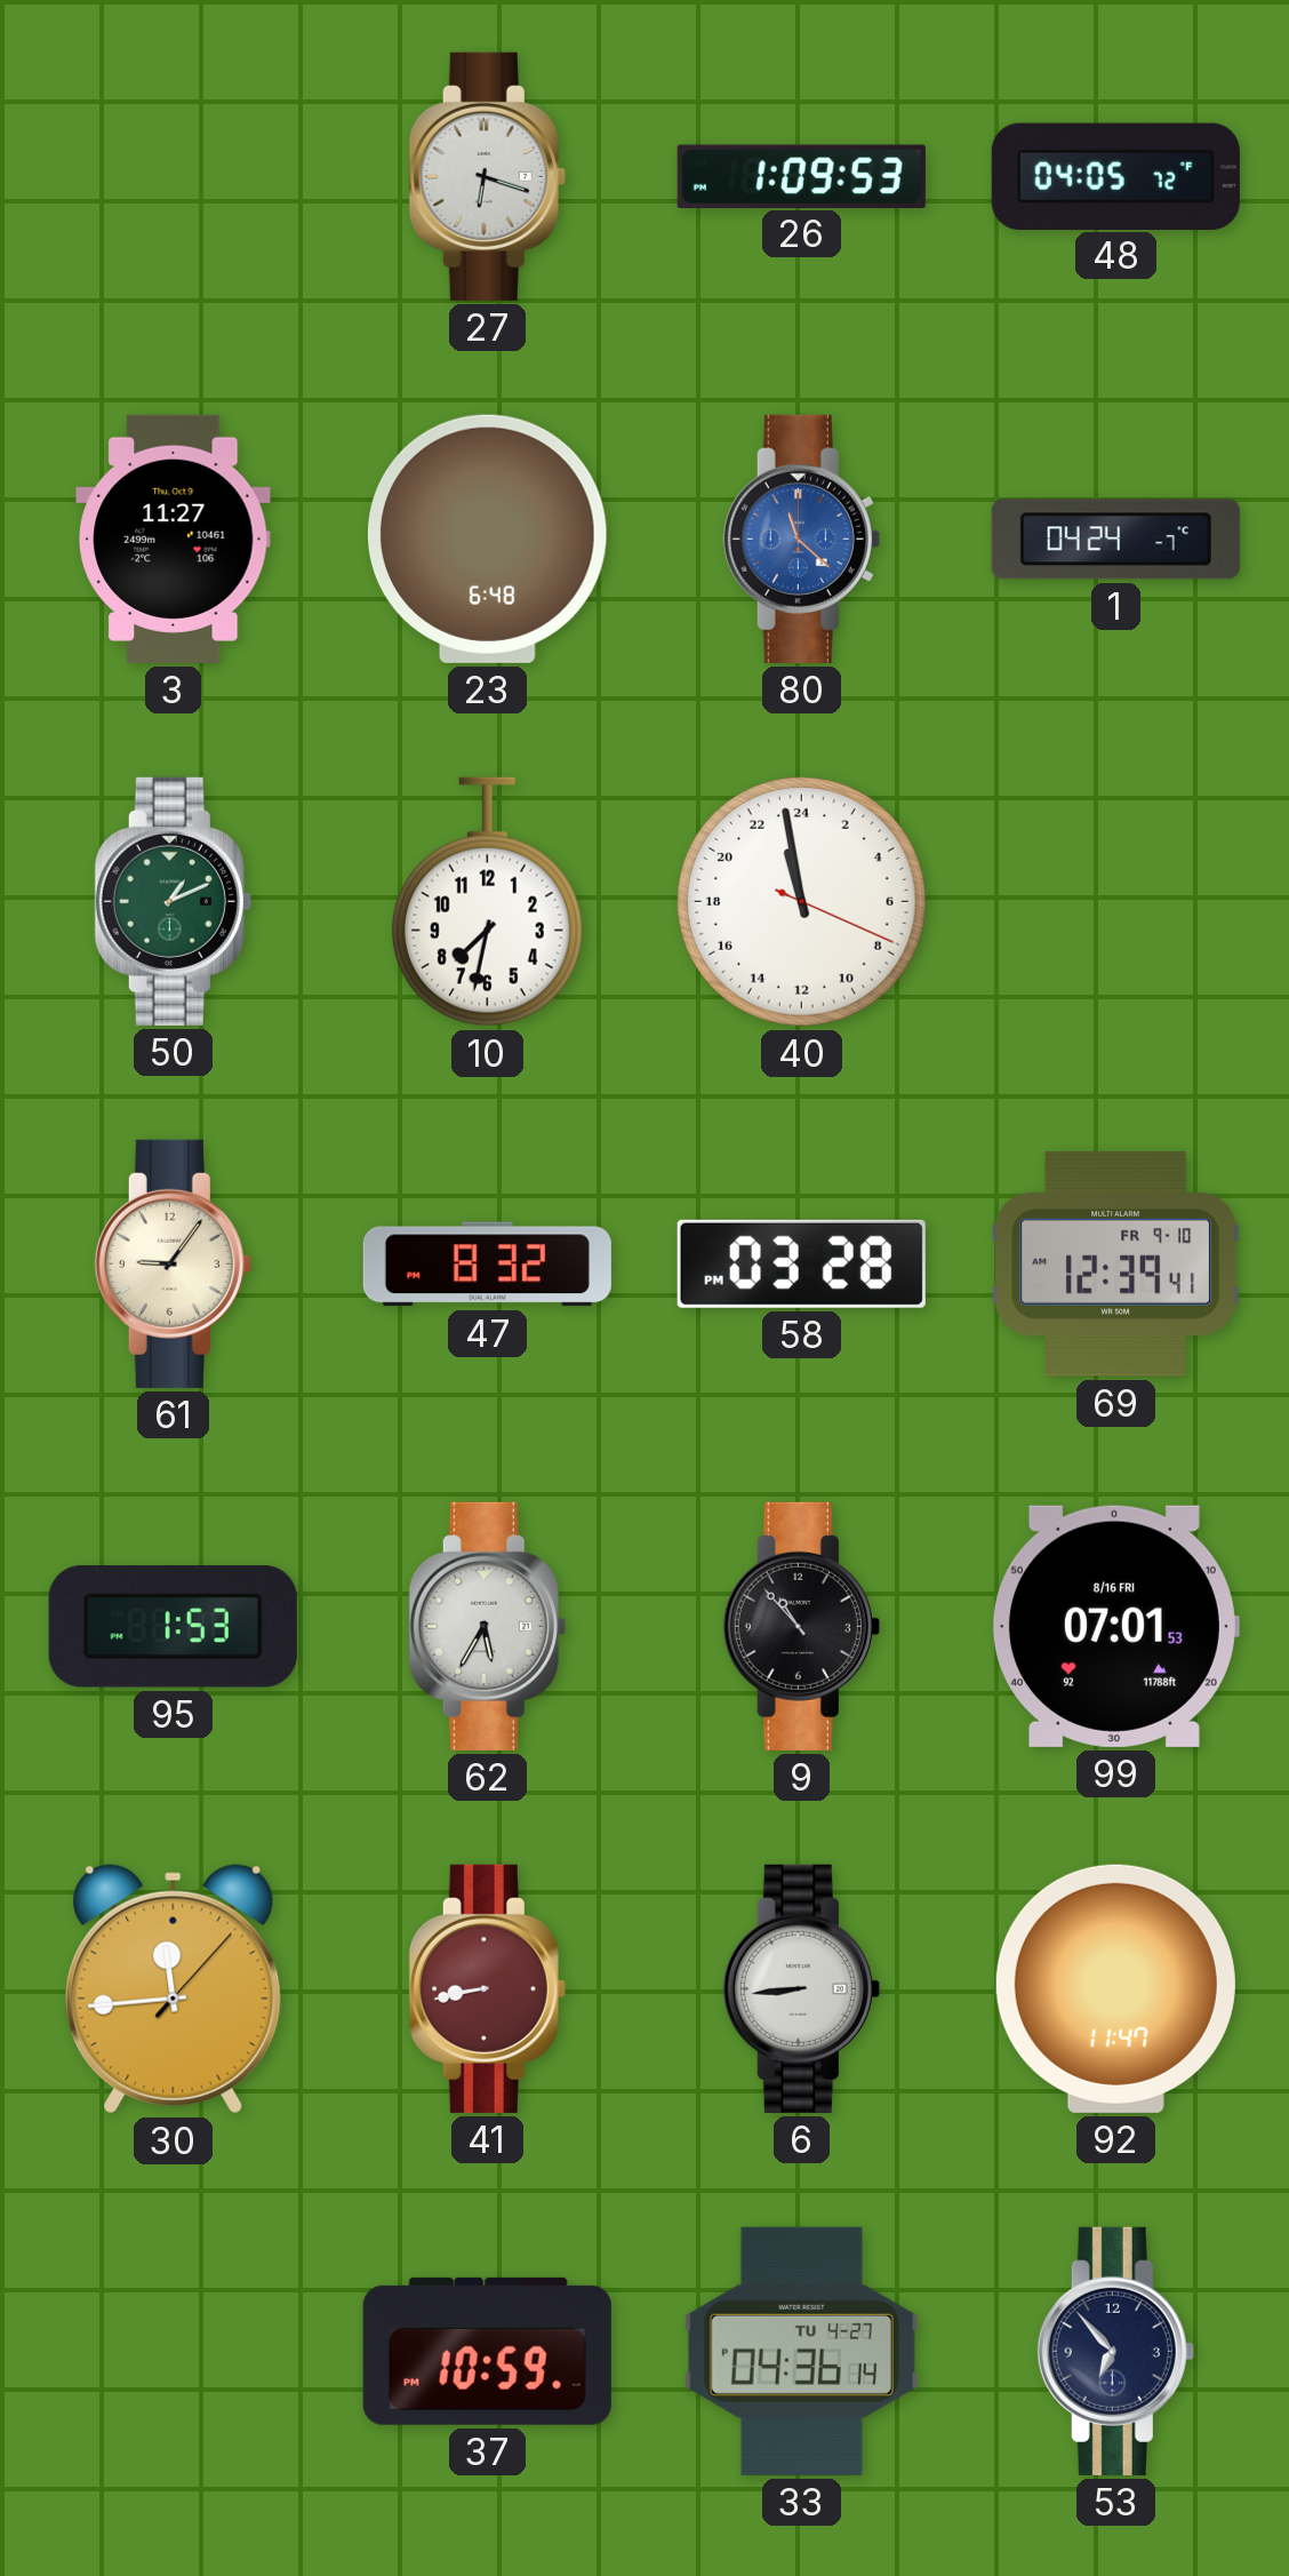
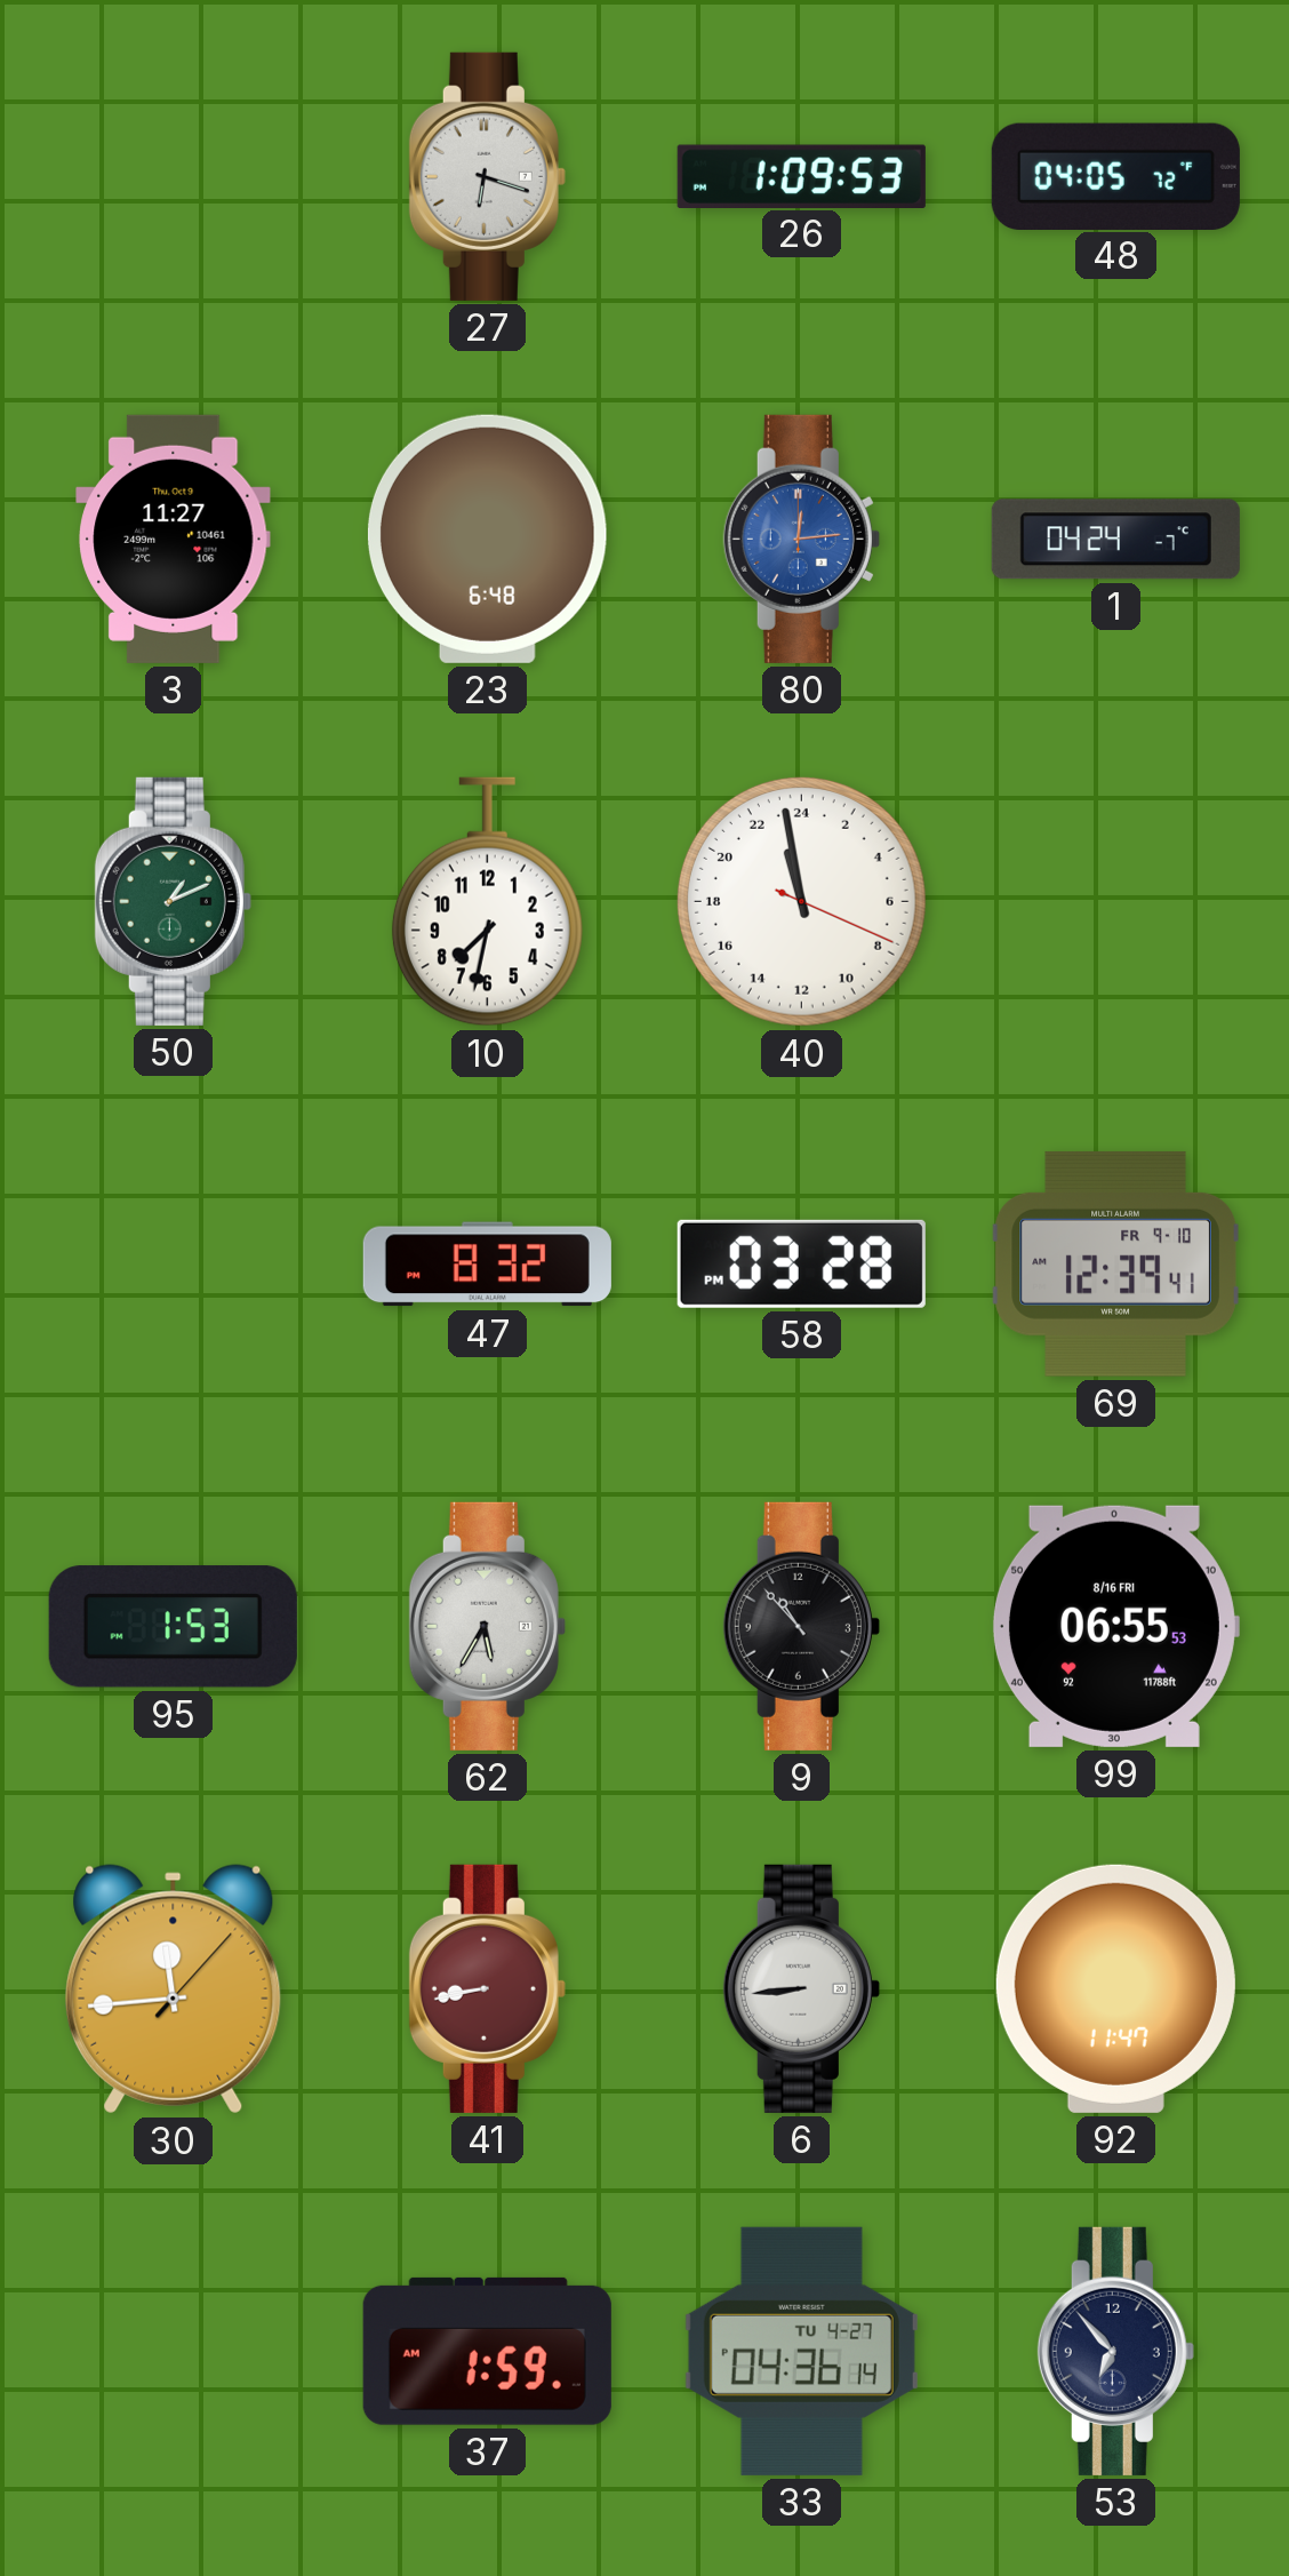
80: 11:22 -> 12:14
61: 9:06 -> none
99: 07:01 -> 06:55
37: 10:59 -> 1:59
